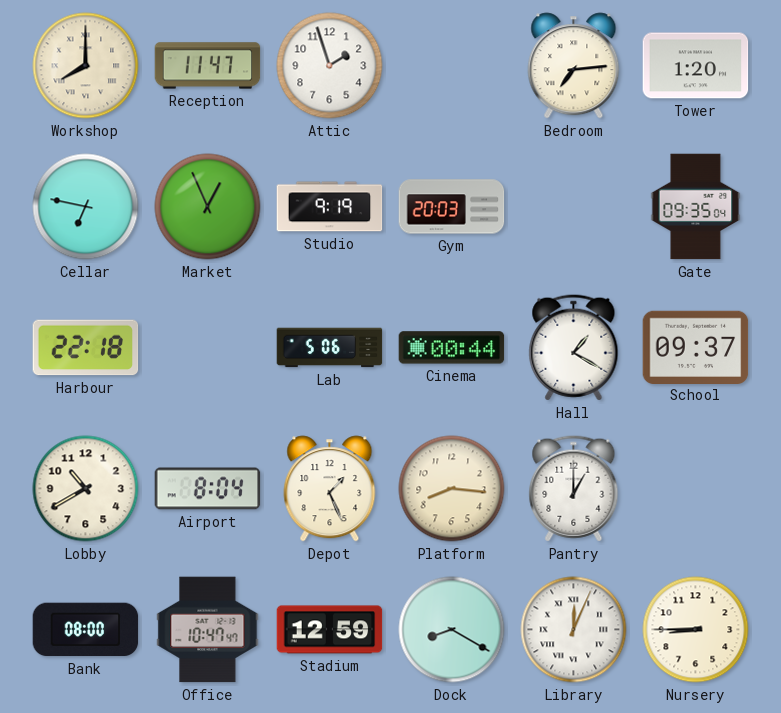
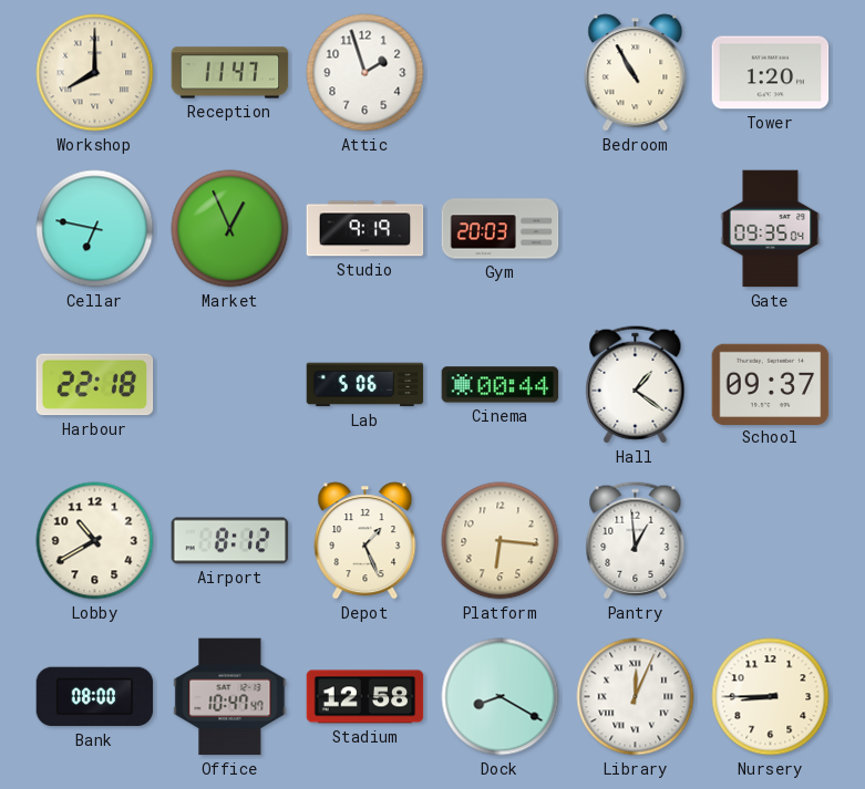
Bedroom: 7:14 -> 10:55
Hall: 1:20 -> 1:21
Airport: 8:04 -> 8:12
Platform: 8:16 -> 6:16
Pantry: 1:00 -> 12:59
Stadium: 12:59 -> 12:58
